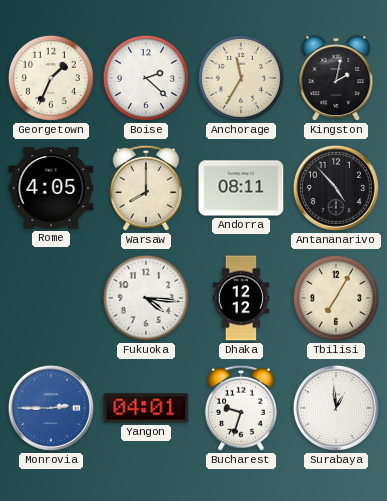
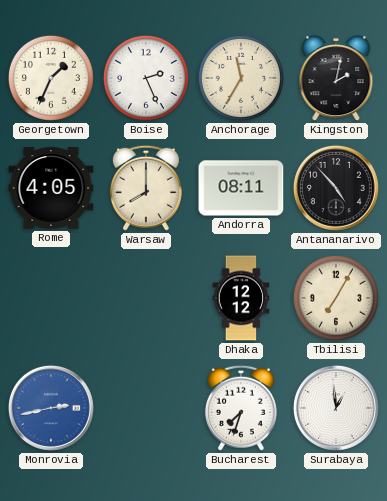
Boise: 2:22 -> 2:26
Fukuoka: 4:16 -> none
Monrovia: 2:45 -> 2:43
Yangon: 04:01 -> none
Bucharest: 9:33 -> 7:33
